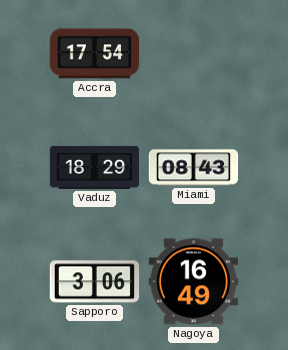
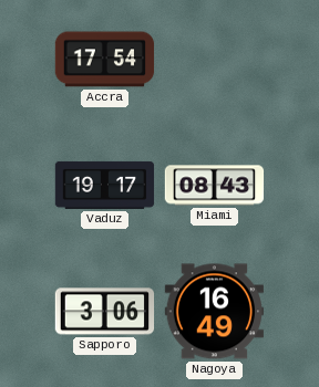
Vaduz: 18:29 -> 19:17
